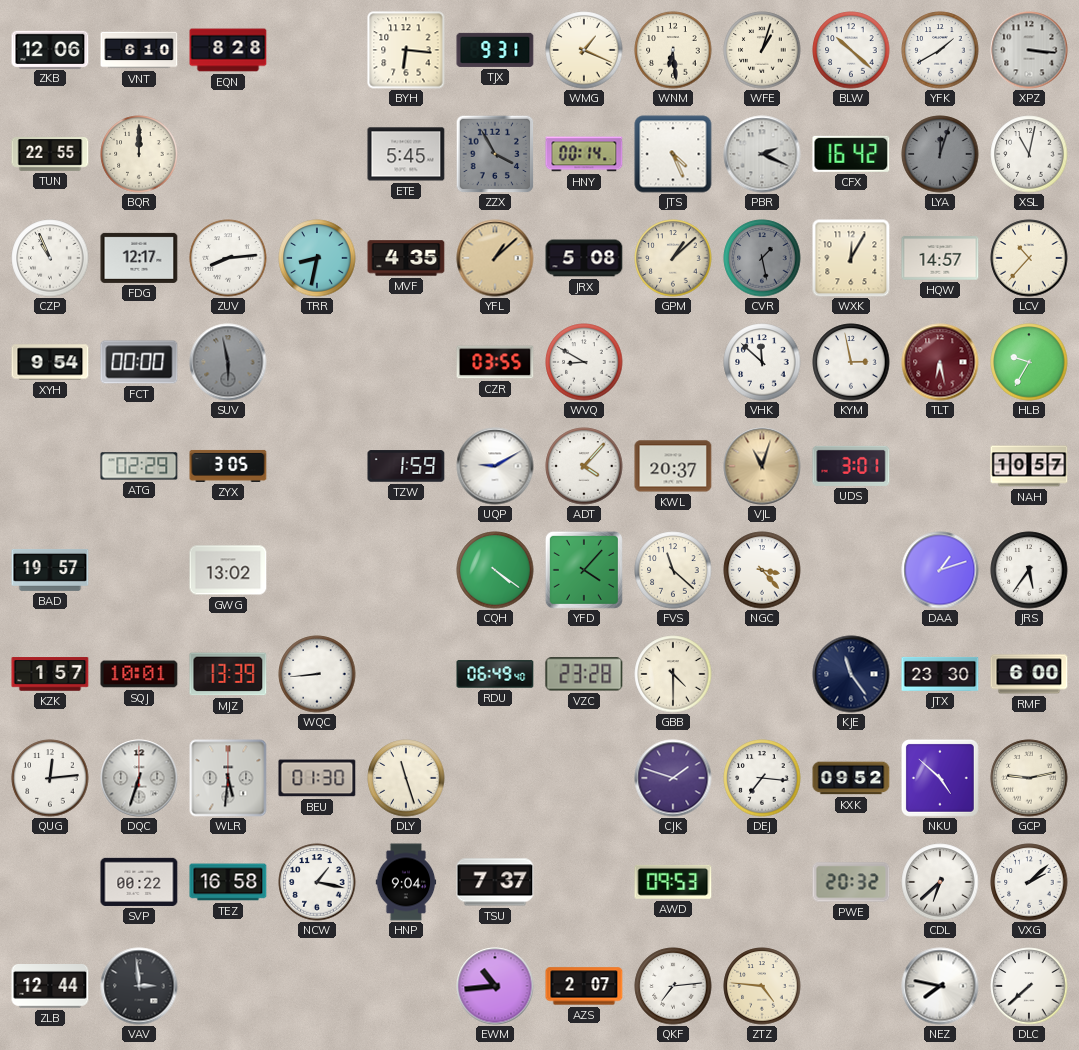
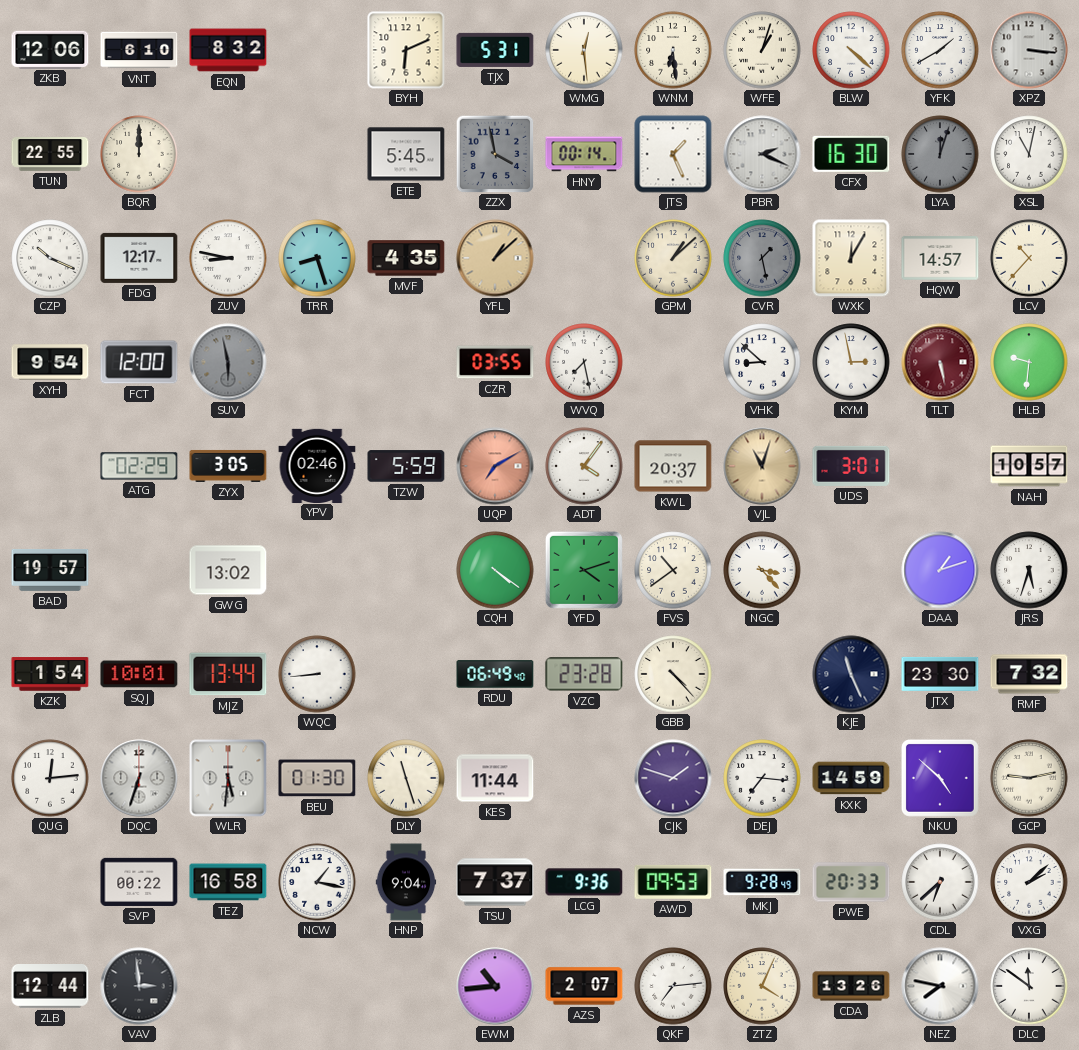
EQN: 8:28 -> 8:32
BYH: 6:16 -> 6:11
TJX: 9:31 -> 5:31
WMG: 1:19 -> 12:29
BLW: 10:22 -> 4:22
ZZX: 3:55 -> 3:58
JTS: 4:26 -> 1:26
CFX: 16:42 -> 16:30
CZP: 10:56 -> 10:19
ZUV: 8:14 -> 8:47
TRR: 8:32 -> 8:27
JRX: 5:08 -> none
FCT: 00:00 -> 12:00
WVQ: 8:50 -> 7:28
VHK: 11:52 -> 8:52
TLT: 6:28 -> 5:28
HLB: 9:35 -> 9:31
YPV: none -> 02:46
TZW: 1:59 -> 5:59
UQP: 9:10 -> 7:10
UQP dial: white -> salmon
ADT: 4:07 -> 4:06
YFD: 4:07 -> 4:12
FVS: 11:22 -> 10:39
JRS: 5:36 -> 5:33
KZK: 1:57 -> 1:54
MJZ: 13:39 -> 13:44
GBB: 4:30 -> 4:23
KJE: 11:24 -> 11:26
RMF: 6:00 -> 7:32
KES: none -> 11:44
KXK: 09:52 -> 14:59
LCG: none -> 9:36
MKJ: none -> 9:28
PWE: 20:32 -> 20:33
ZTZ: 4:46 -> 4:04
CDA: none -> 13:26
DLC: 7:38 -> 11:51
